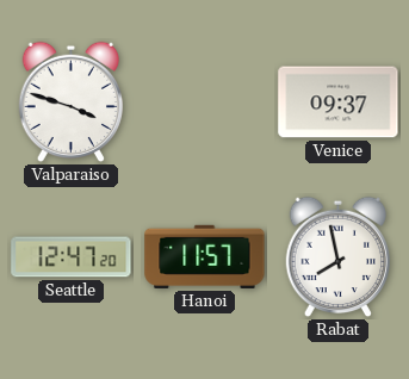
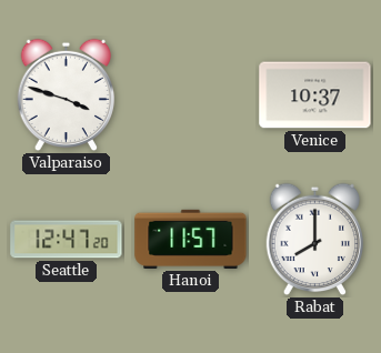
Venice: 09:37 -> 10:37
Rabat: 7:58 -> 8:00
